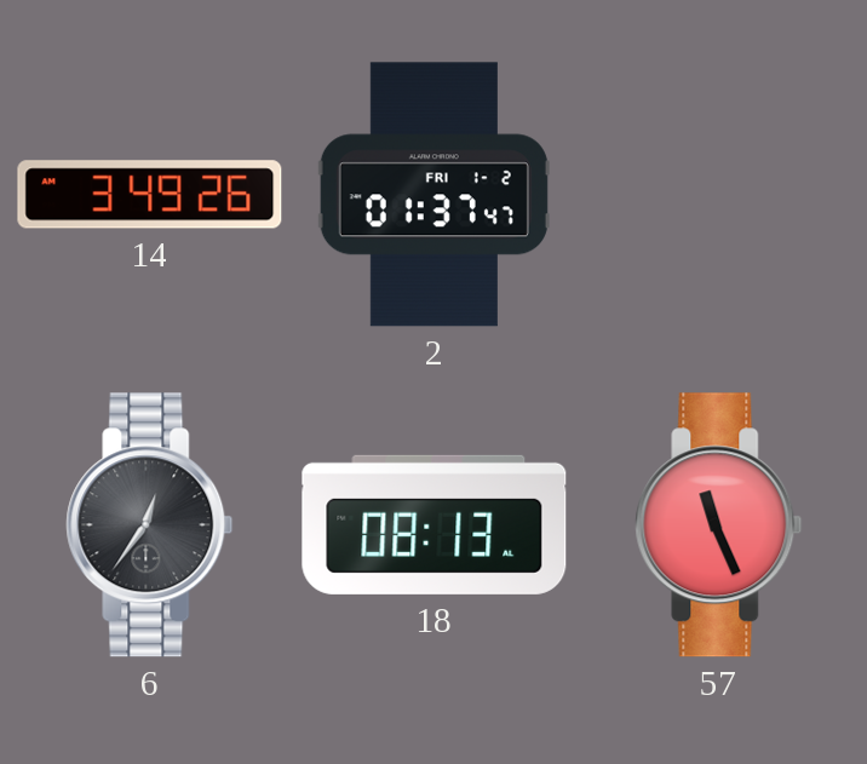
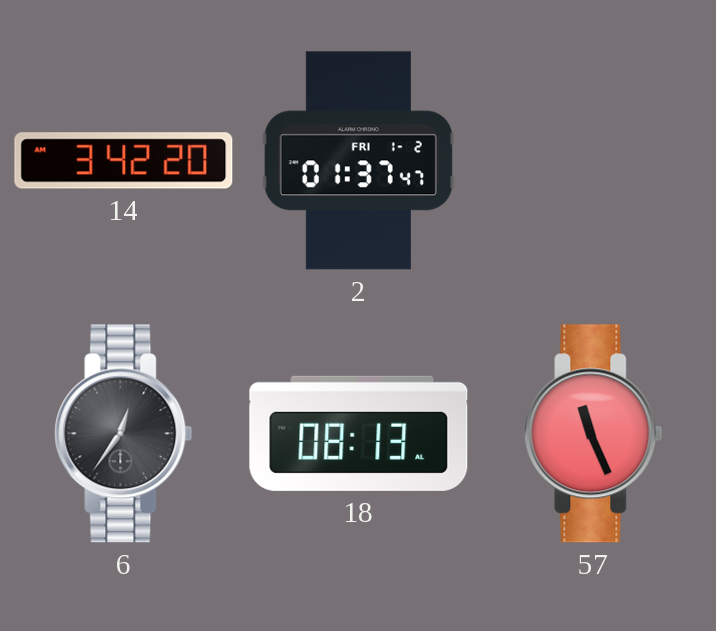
14: 3:49 -> 3:42
